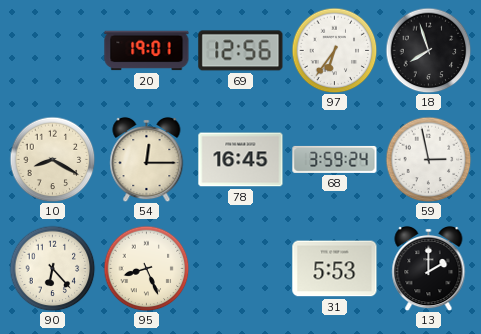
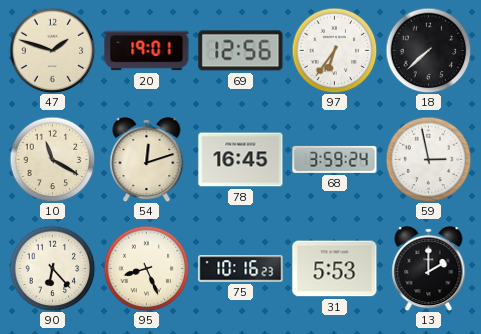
47: none -> 1:48
18: 7:57 -> 7:38
10: 8:20 -> 11:20
54: 12:15 -> 12:12
75: none -> 10:16
